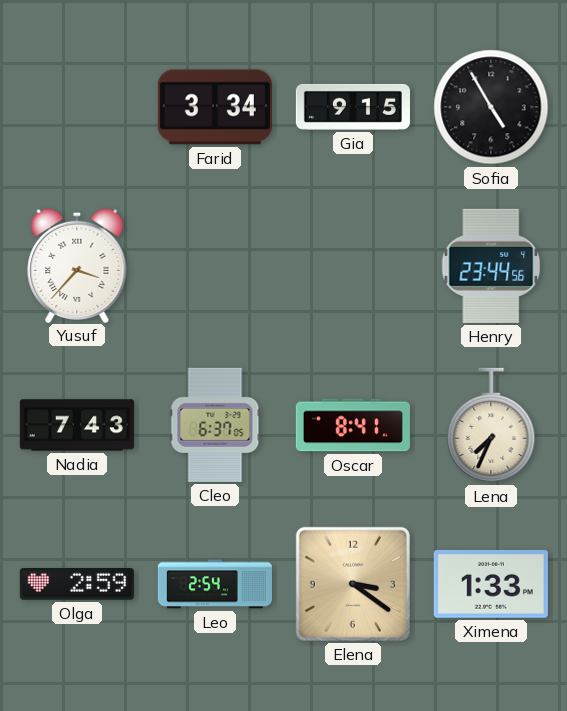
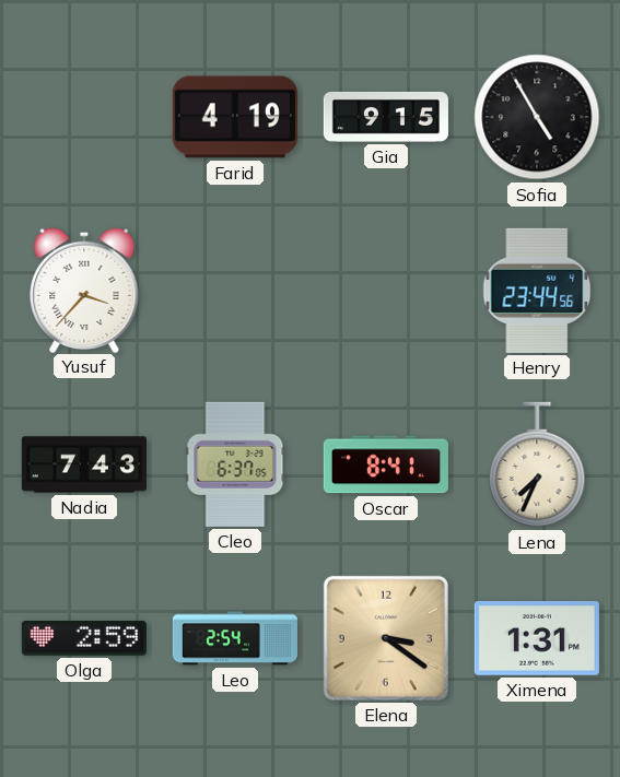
Farid: 3:34 -> 4:19
Ximena: 1:33 -> 1:31
